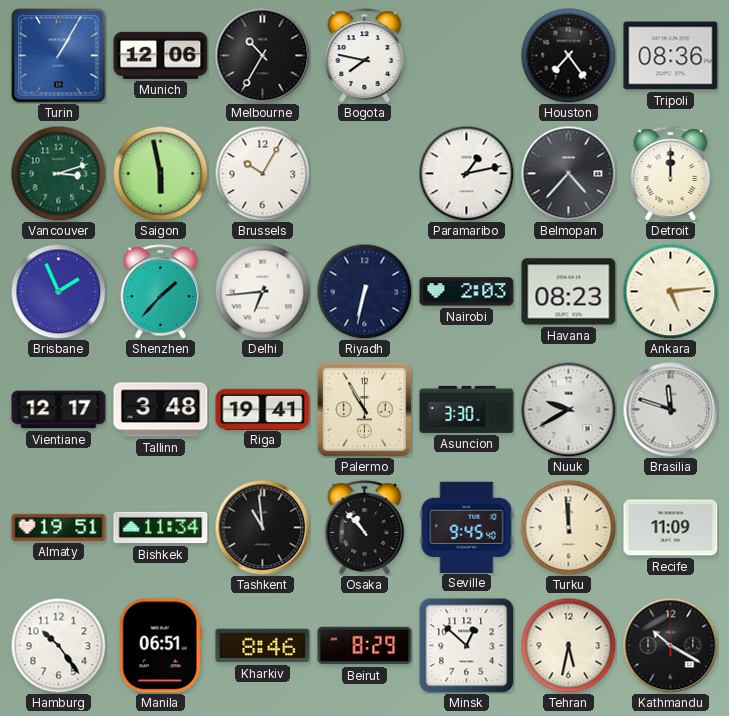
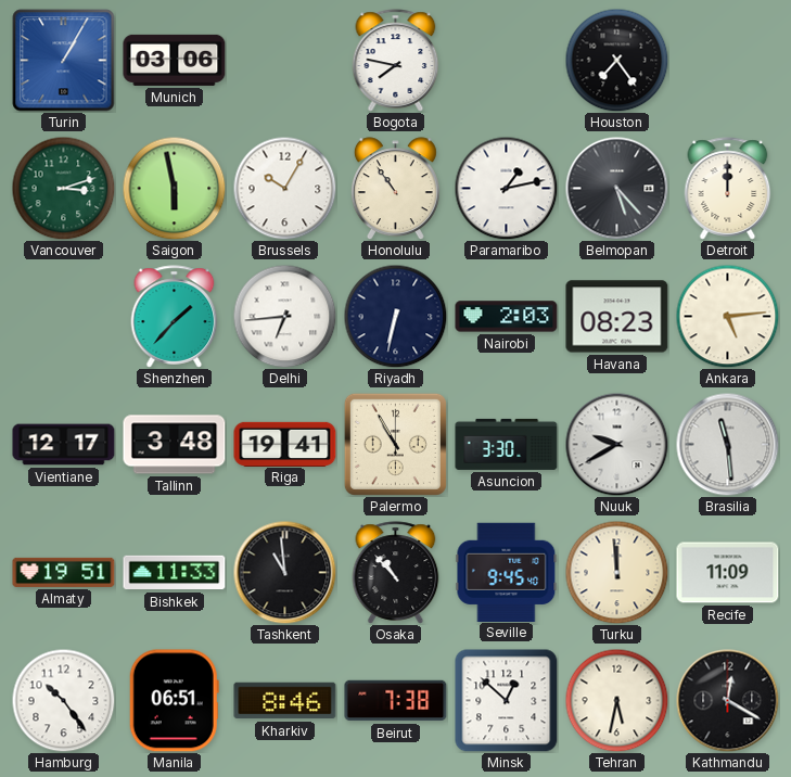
Munich: 12:06 -> 03:06
Melbourne: 10:35 -> none
Tripoli: 08:36 -> none
Honolulu: none -> 10:54
Belmopan: 4:37 -> 5:23
Brisbane: 1:56 -> none
Brasilia: 11:48 -> 11:29
Bishkek: 11:34 -> 11:33
Beirut: 8:29 -> 7:38
Kathmandu: 10:20 -> 12:20
